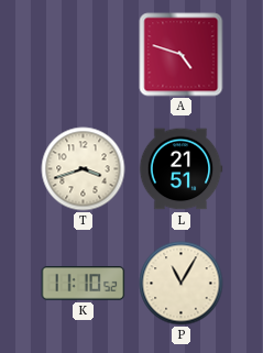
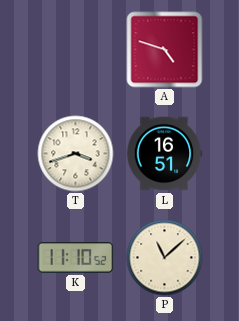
L: 21:51 -> 16:51
P: 11:05 -> 11:08
